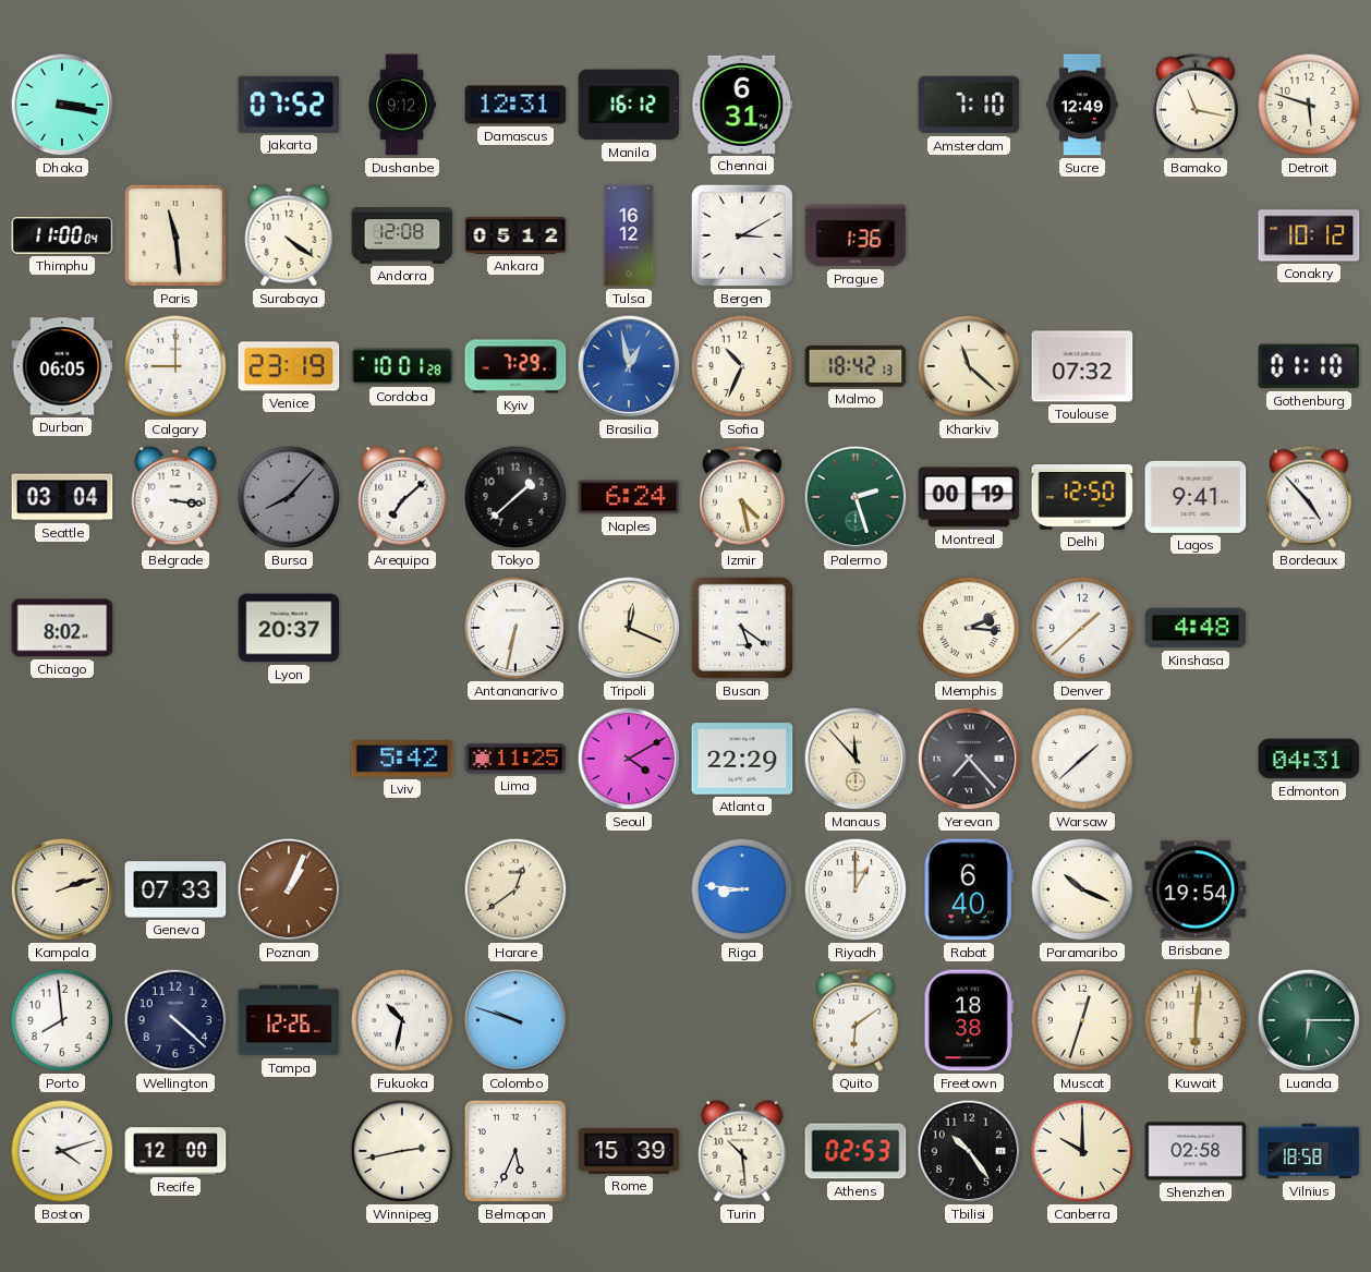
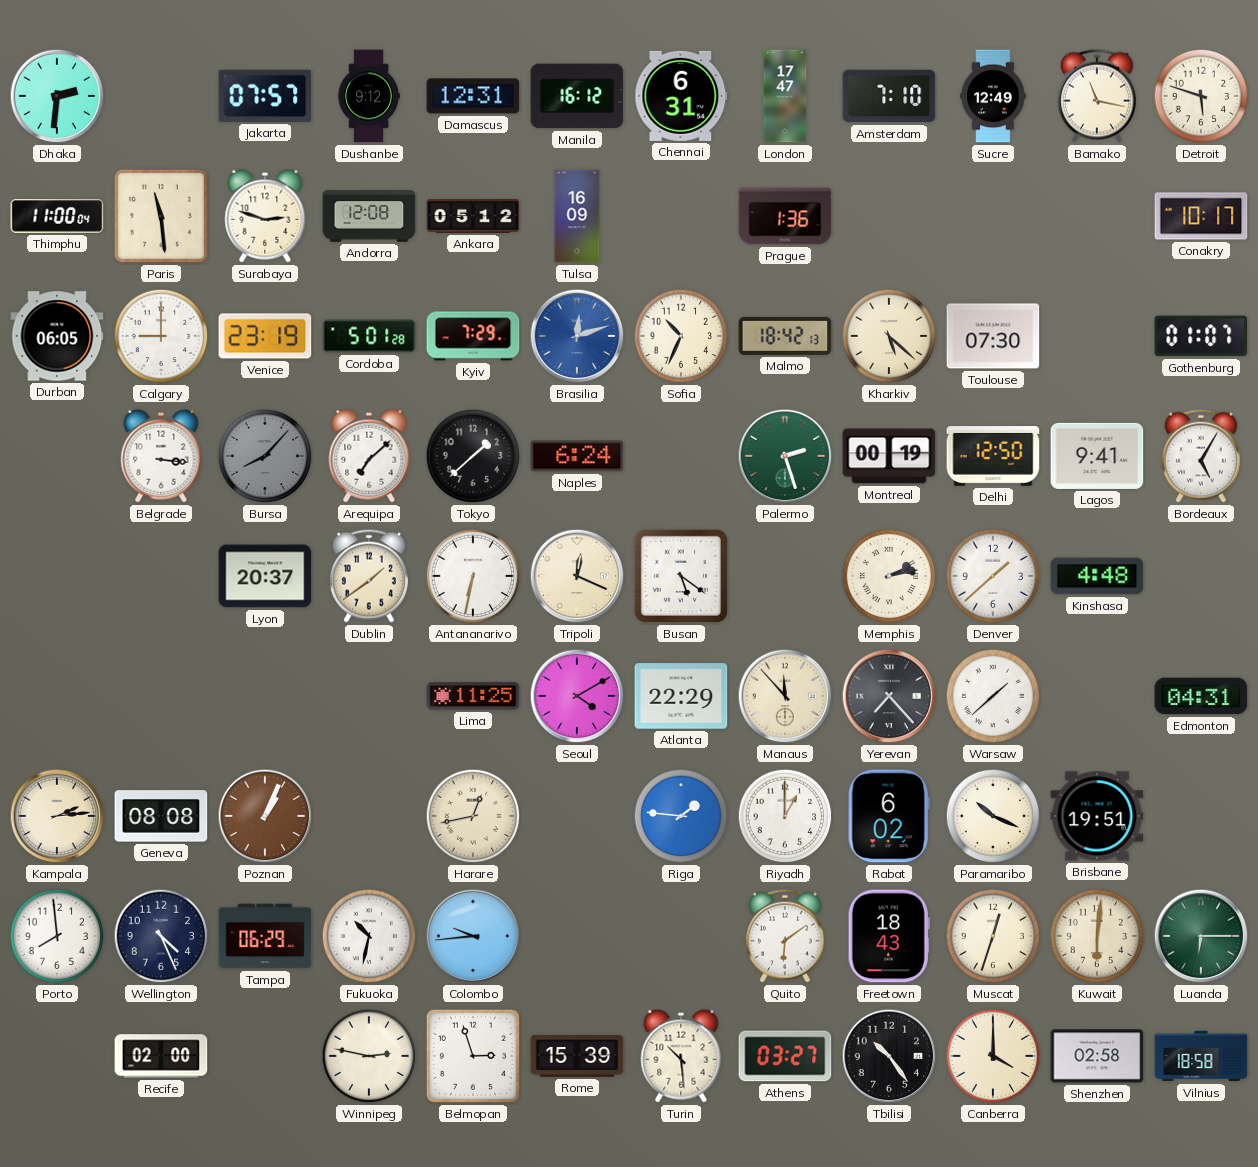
Dhaka: 3:17 -> 2:31
Jakarta: 07:52 -> 07:57
London: none -> 17:47
Surabaya: 4:21 -> 2:48
Tulsa: 16:12 -> 16:09
Bergen: 3:10 -> none
Conakry: 10:12 -> 10:17
Cordoba: 10:01 -> 5:01
Brasilia: 12:58 -> 12:12
Kharkiv: 11:22 -> 5:22
Toulouse: 07:32 -> 07:30
Gothenburg: 01:10 -> 01:07
Seattle: 03:04 -> none
Izmir: 4:28 -> none
Bordeaux: 4:53 -> 5:05
Chicago: 8:02 -> none
Dublin: none -> 1:39
Memphis: 2:16 -> 2:13
Lviv: 5:42 -> none
Kampala: 2:12 -> 2:14
Geneva: 07:33 -> 08:08
Harare: 12:39 -> 12:43
Riga: 8:46 -> 1:46
Rabat: 6:40 -> 6:02
Brisbane: 19:54 -> 19:51
Wellington: 4:22 -> 4:26
Tampa: 12:26 -> 06:29
Colombo: 9:48 -> 9:44
Freetown: 18:38 -> 18:43
Boston: 4:12 -> none
Recife: 12:00 -> 02:00
Winnipeg: 2:43 -> 2:47
Belmopan: 5:34 -> 2:57
Athens: 02:53 -> 03:27
Canberra: 10:00 -> 4:00
